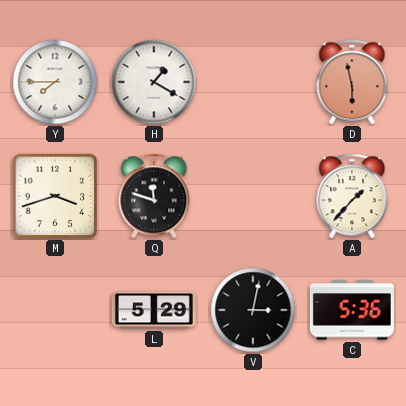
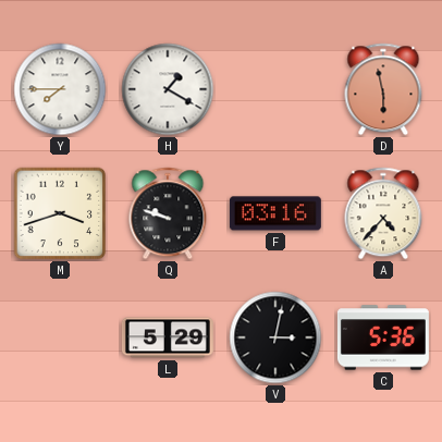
Q: 11:48 -> 9:48
F: none -> 03:16
A: 1:37 -> 4:37
